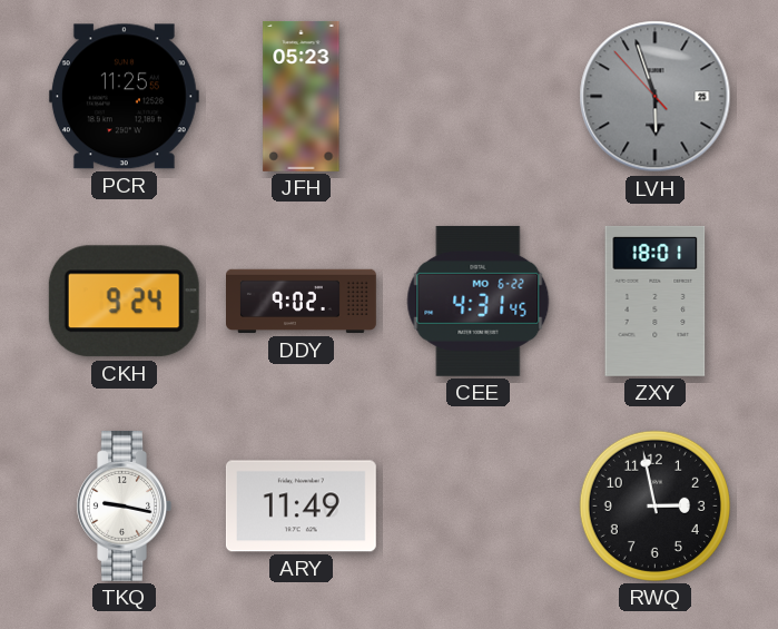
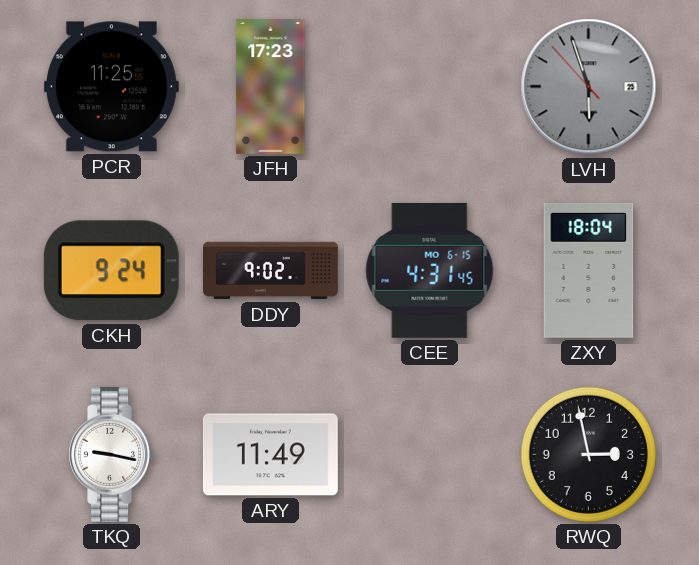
JFH: 05:23 -> 17:23
CEE date: MO 6-22 -> MO 6-15
ZXY: 18:01 -> 18:04
